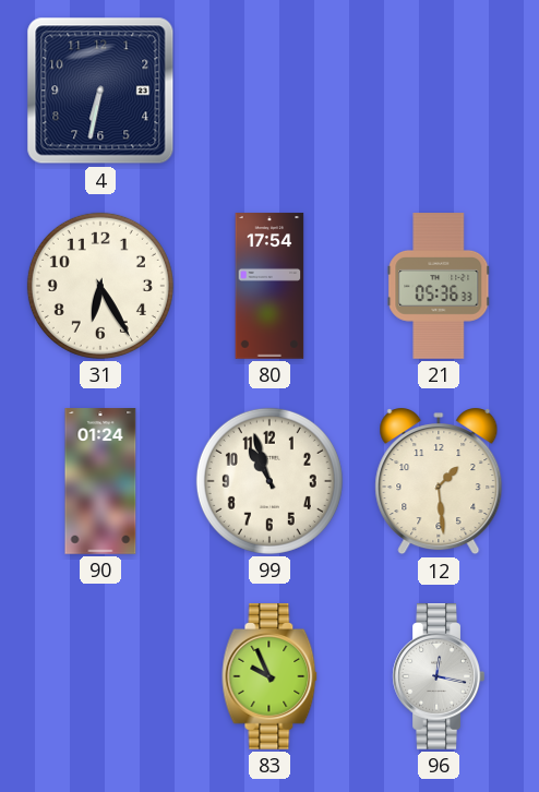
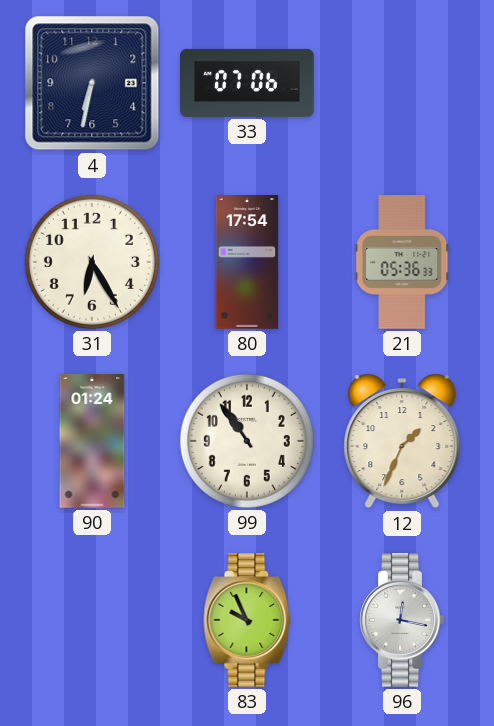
33: none -> 07:06
99: 10:57 -> 10:54
12: 1:29 -> 1:34
